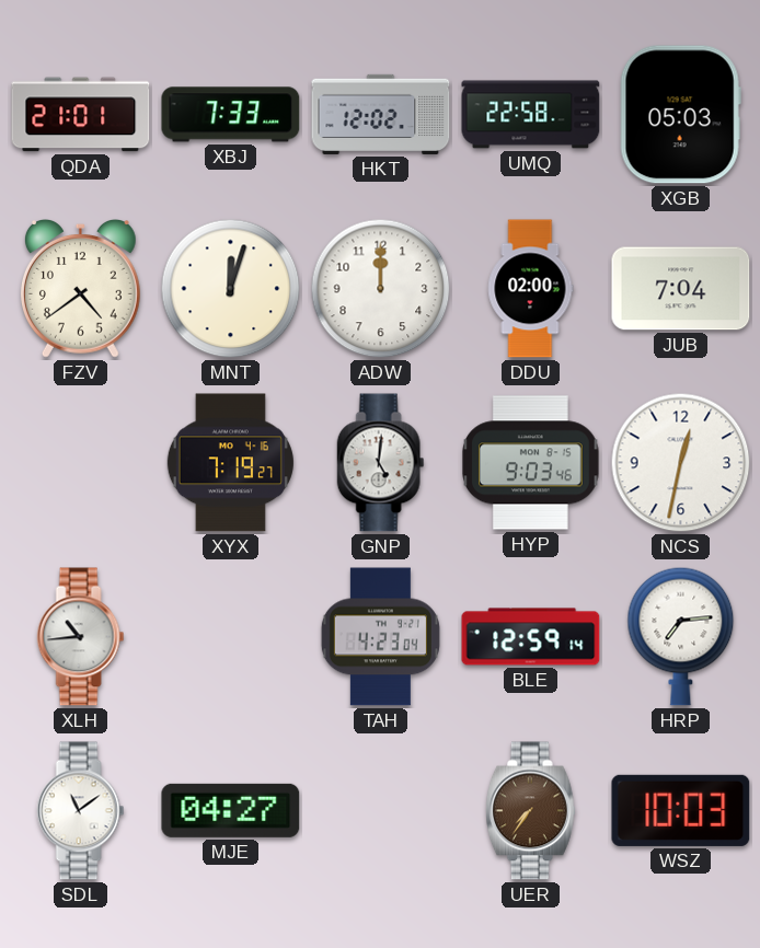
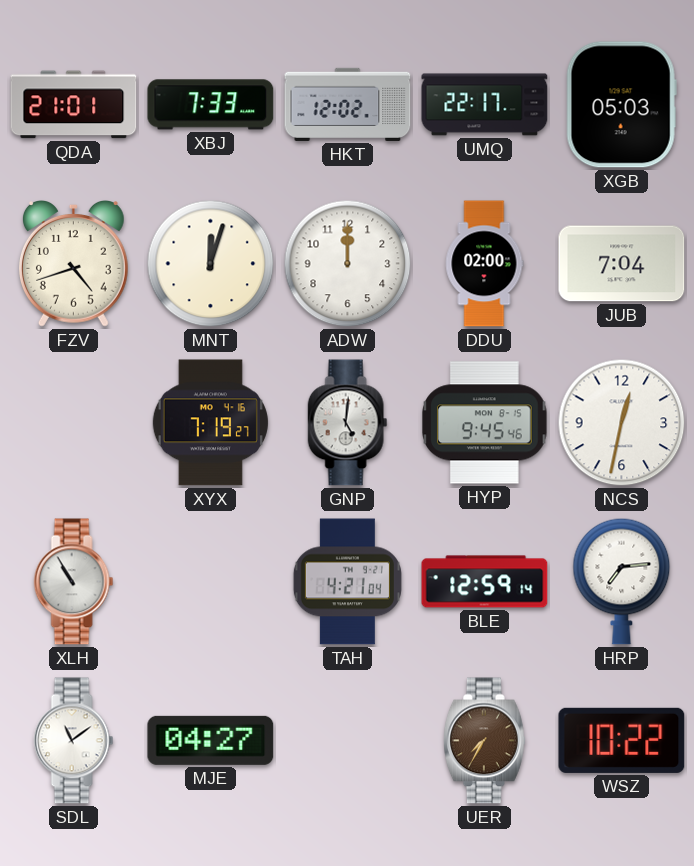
UMQ: 22:58 -> 22:17
FZV: 4:39 -> 4:42
HYP: 9:03 -> 9:45
XLH: 10:44 -> 10:55
TAH: 4:23 -> 4:21
UER: 7:36 -> 7:35
WSZ: 10:03 -> 10:22
